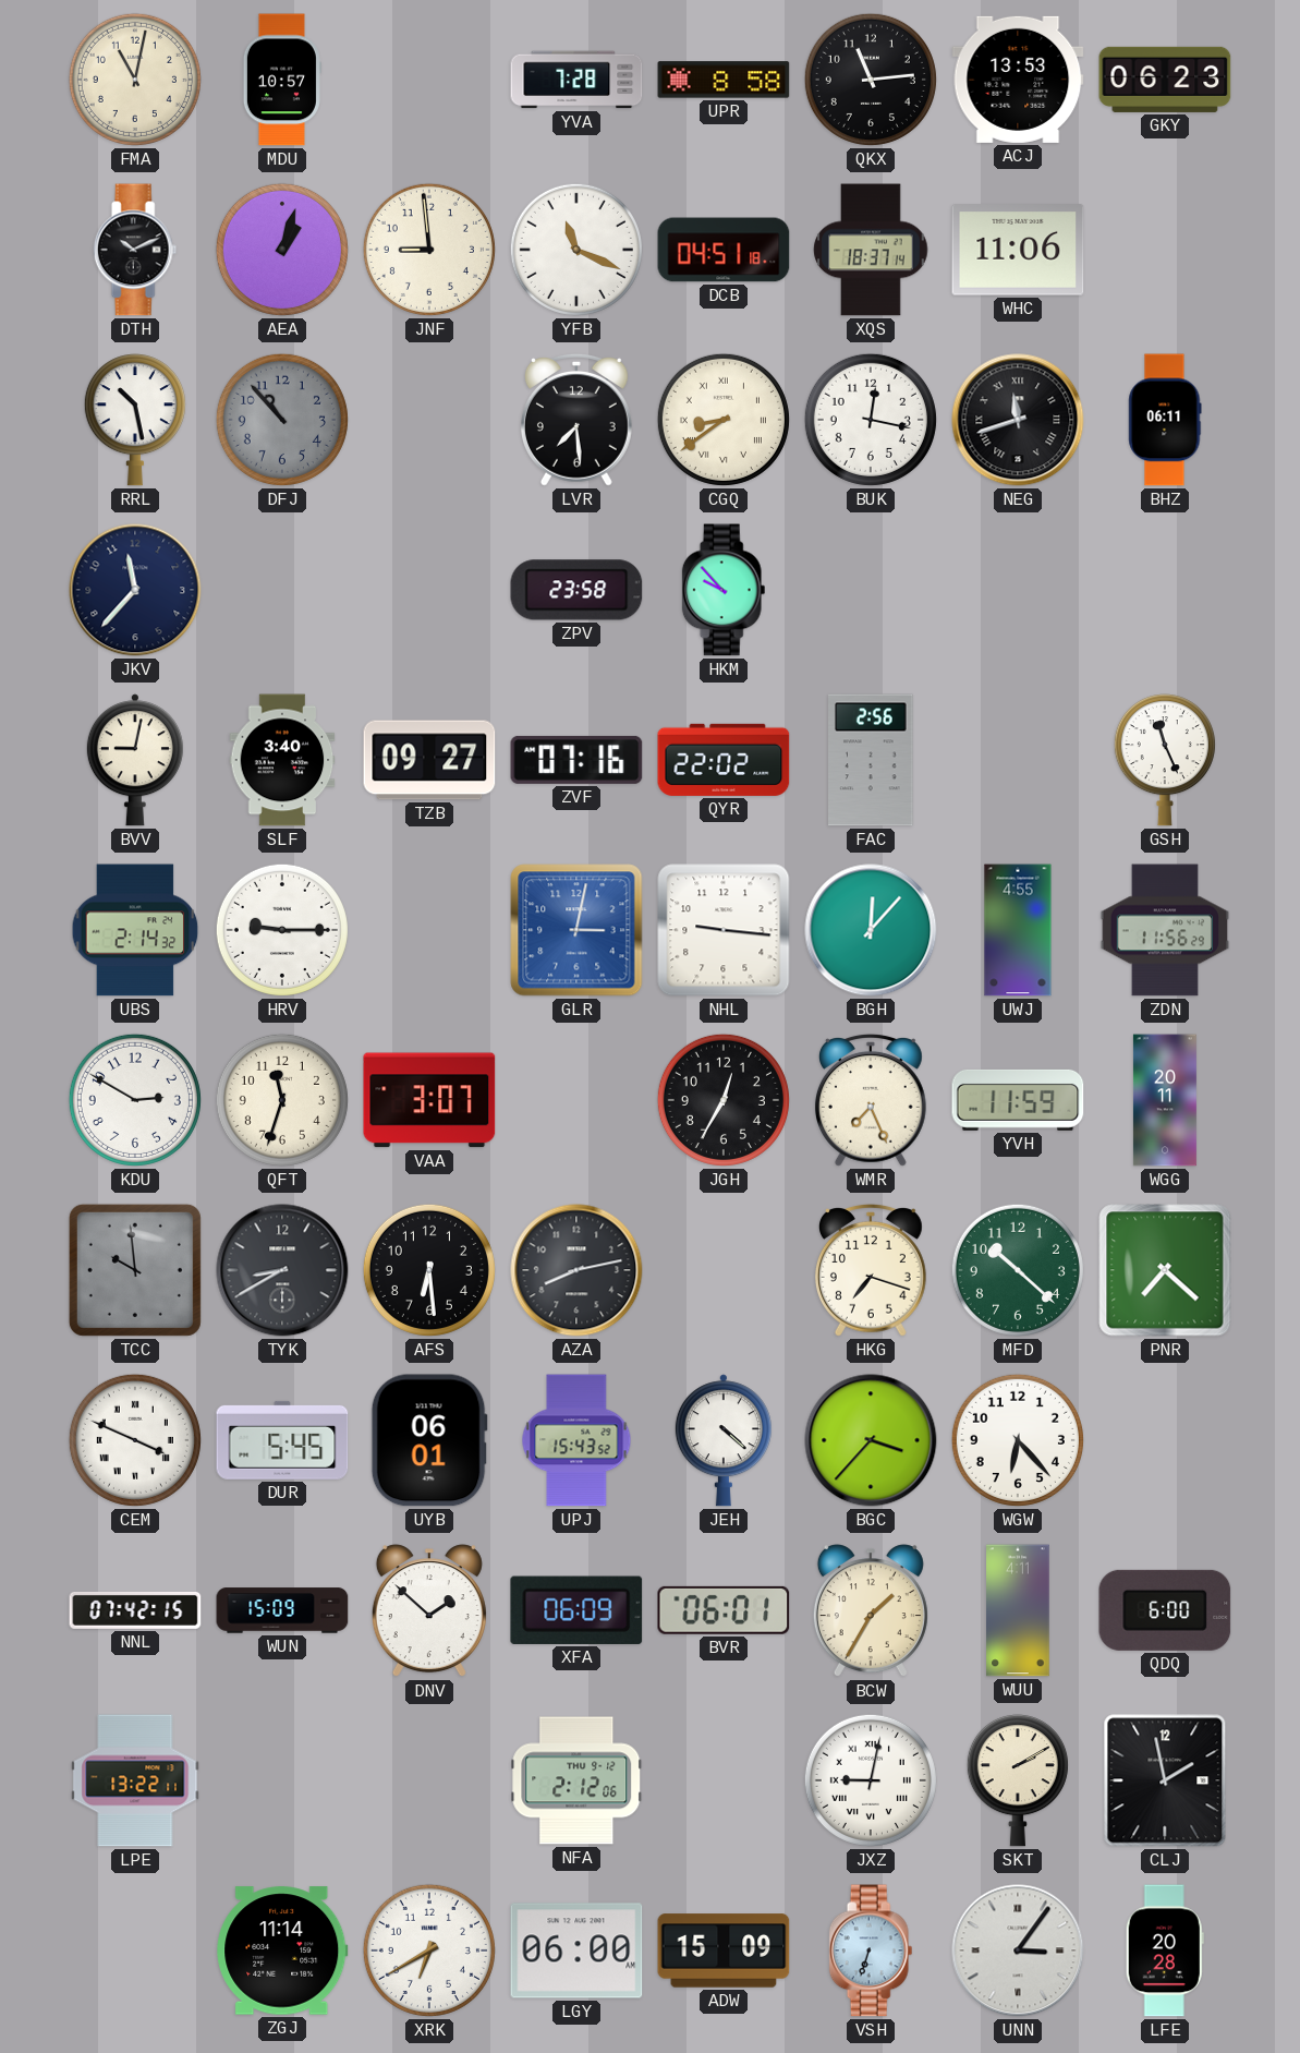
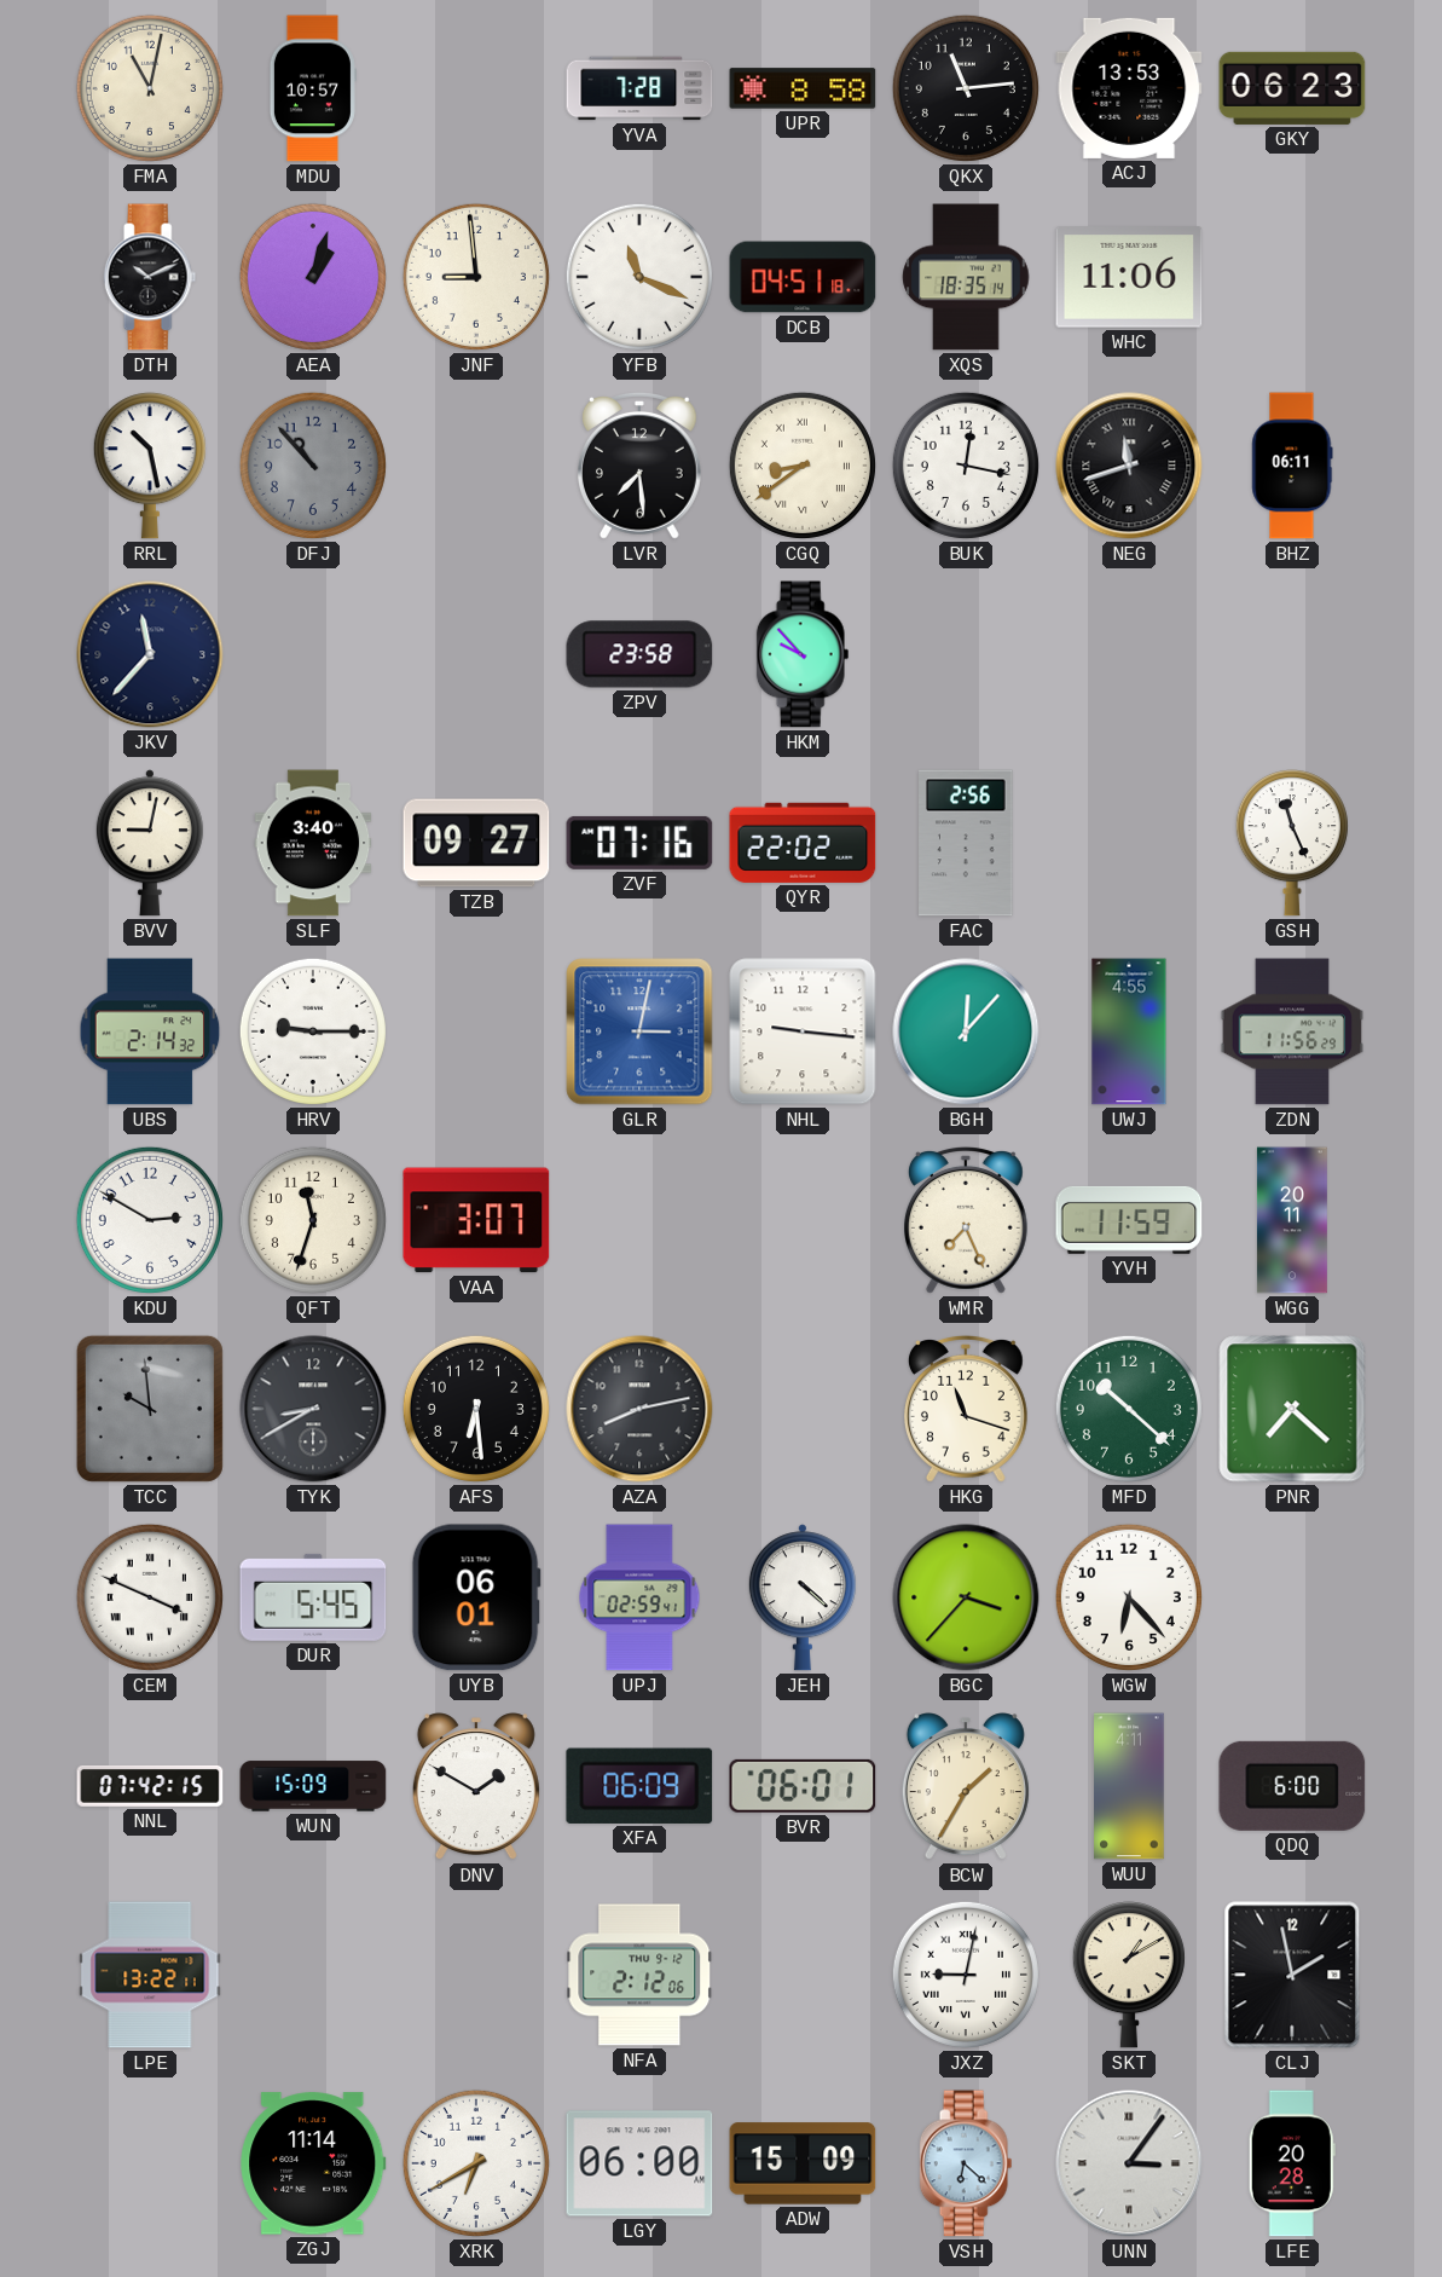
XQS: 18:37 -> 18:35
JGH: 12:35 -> none
HKG: 7:18 -> 11:18
UPJ: 15:43 -> 02:59
DNV: 1:52 -> 1:50
SKT: 2:10 -> 1:10
VSH: 6:33 -> 6:22
